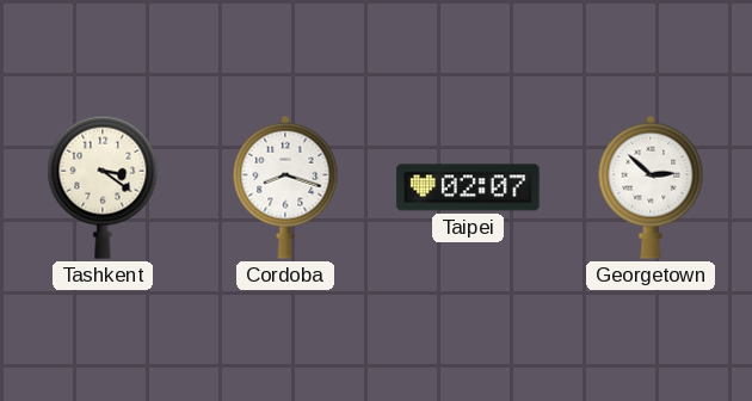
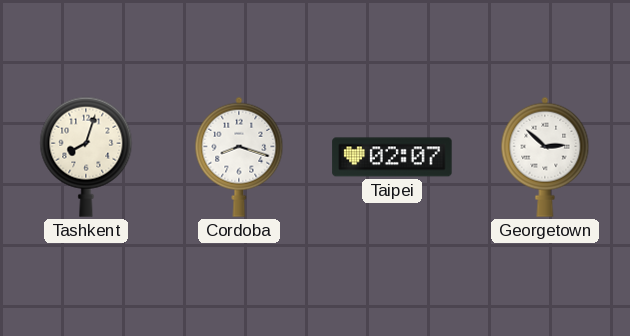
Tashkent: 3:21 -> 8:03
